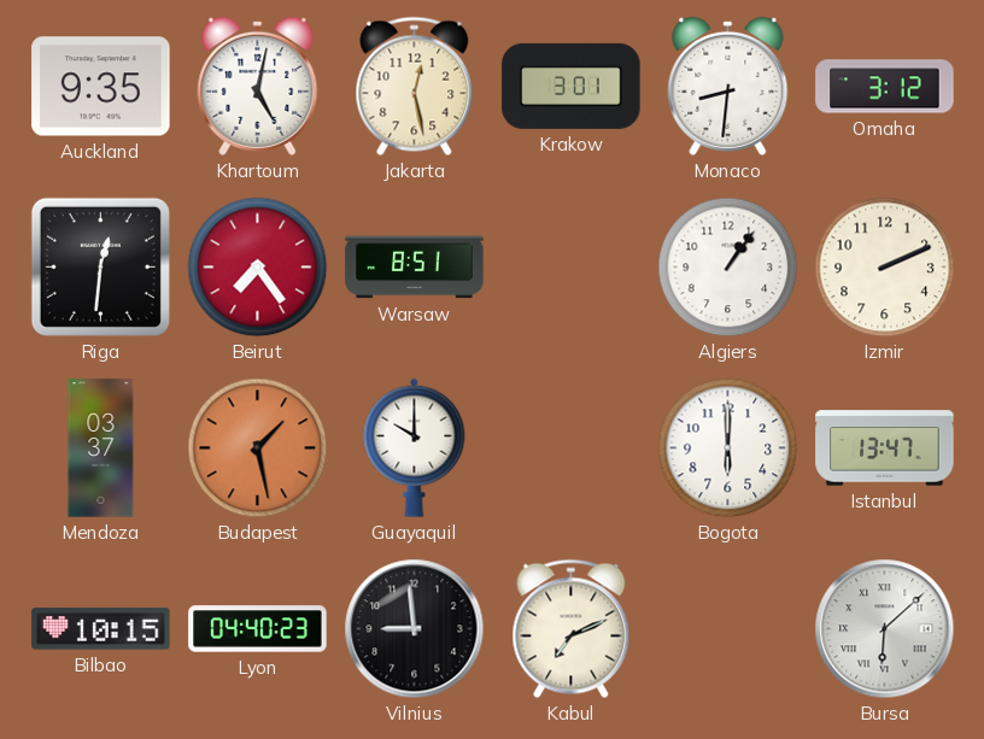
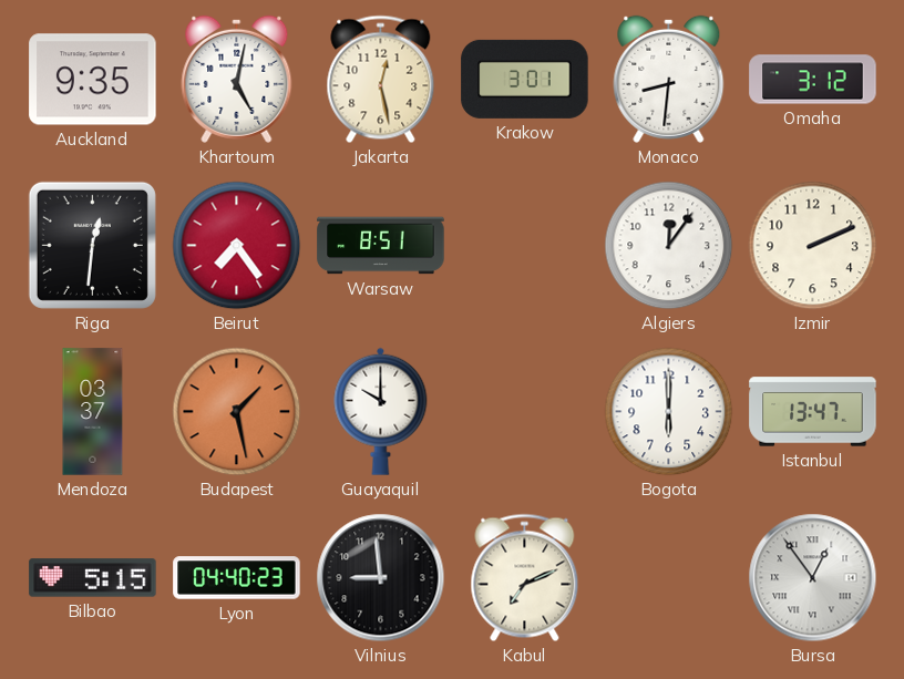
Algiers: 1:06 -> 12:06
Bilbao: 10:15 -> 5:15
Bursa: 6:08 -> 12:54
